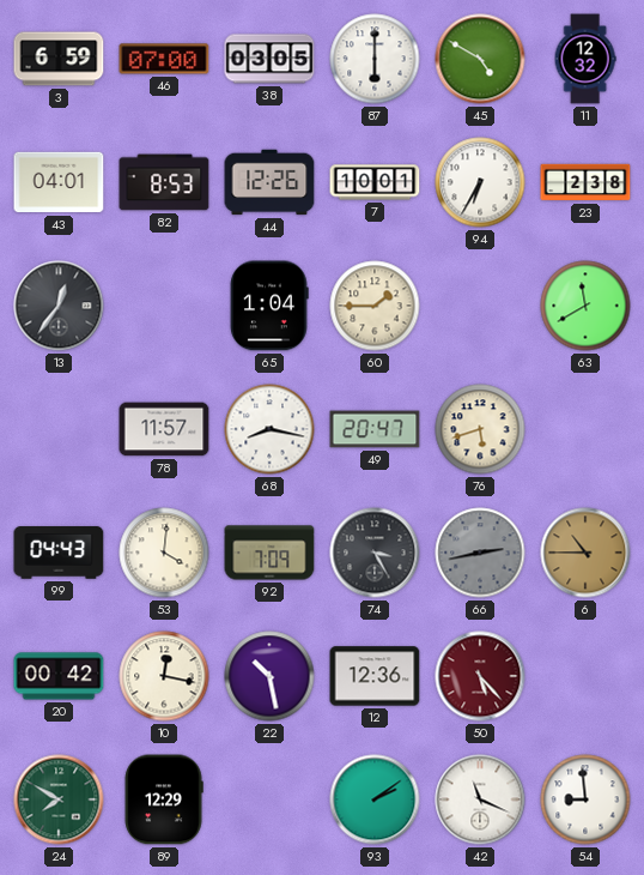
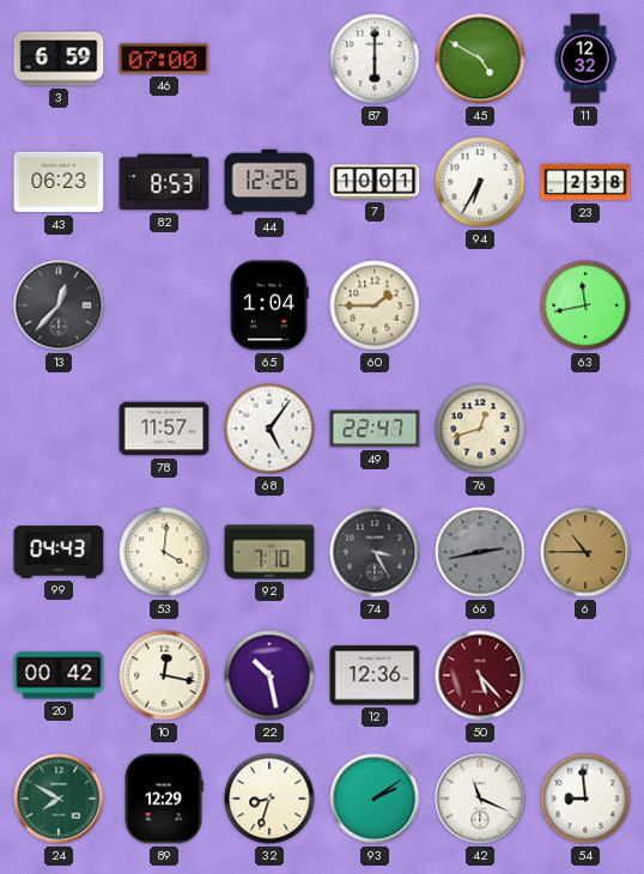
38: 03:05 -> none
43: 04:01 -> 06:23
13: 12:36 -> 12:37
63: 11:40 -> 11:43
68: 8:17 -> 5:06
49: 20:47 -> 22:47
76: 5:42 -> 12:42
92: 7:09 -> 7:10
32: none -> 8:33
